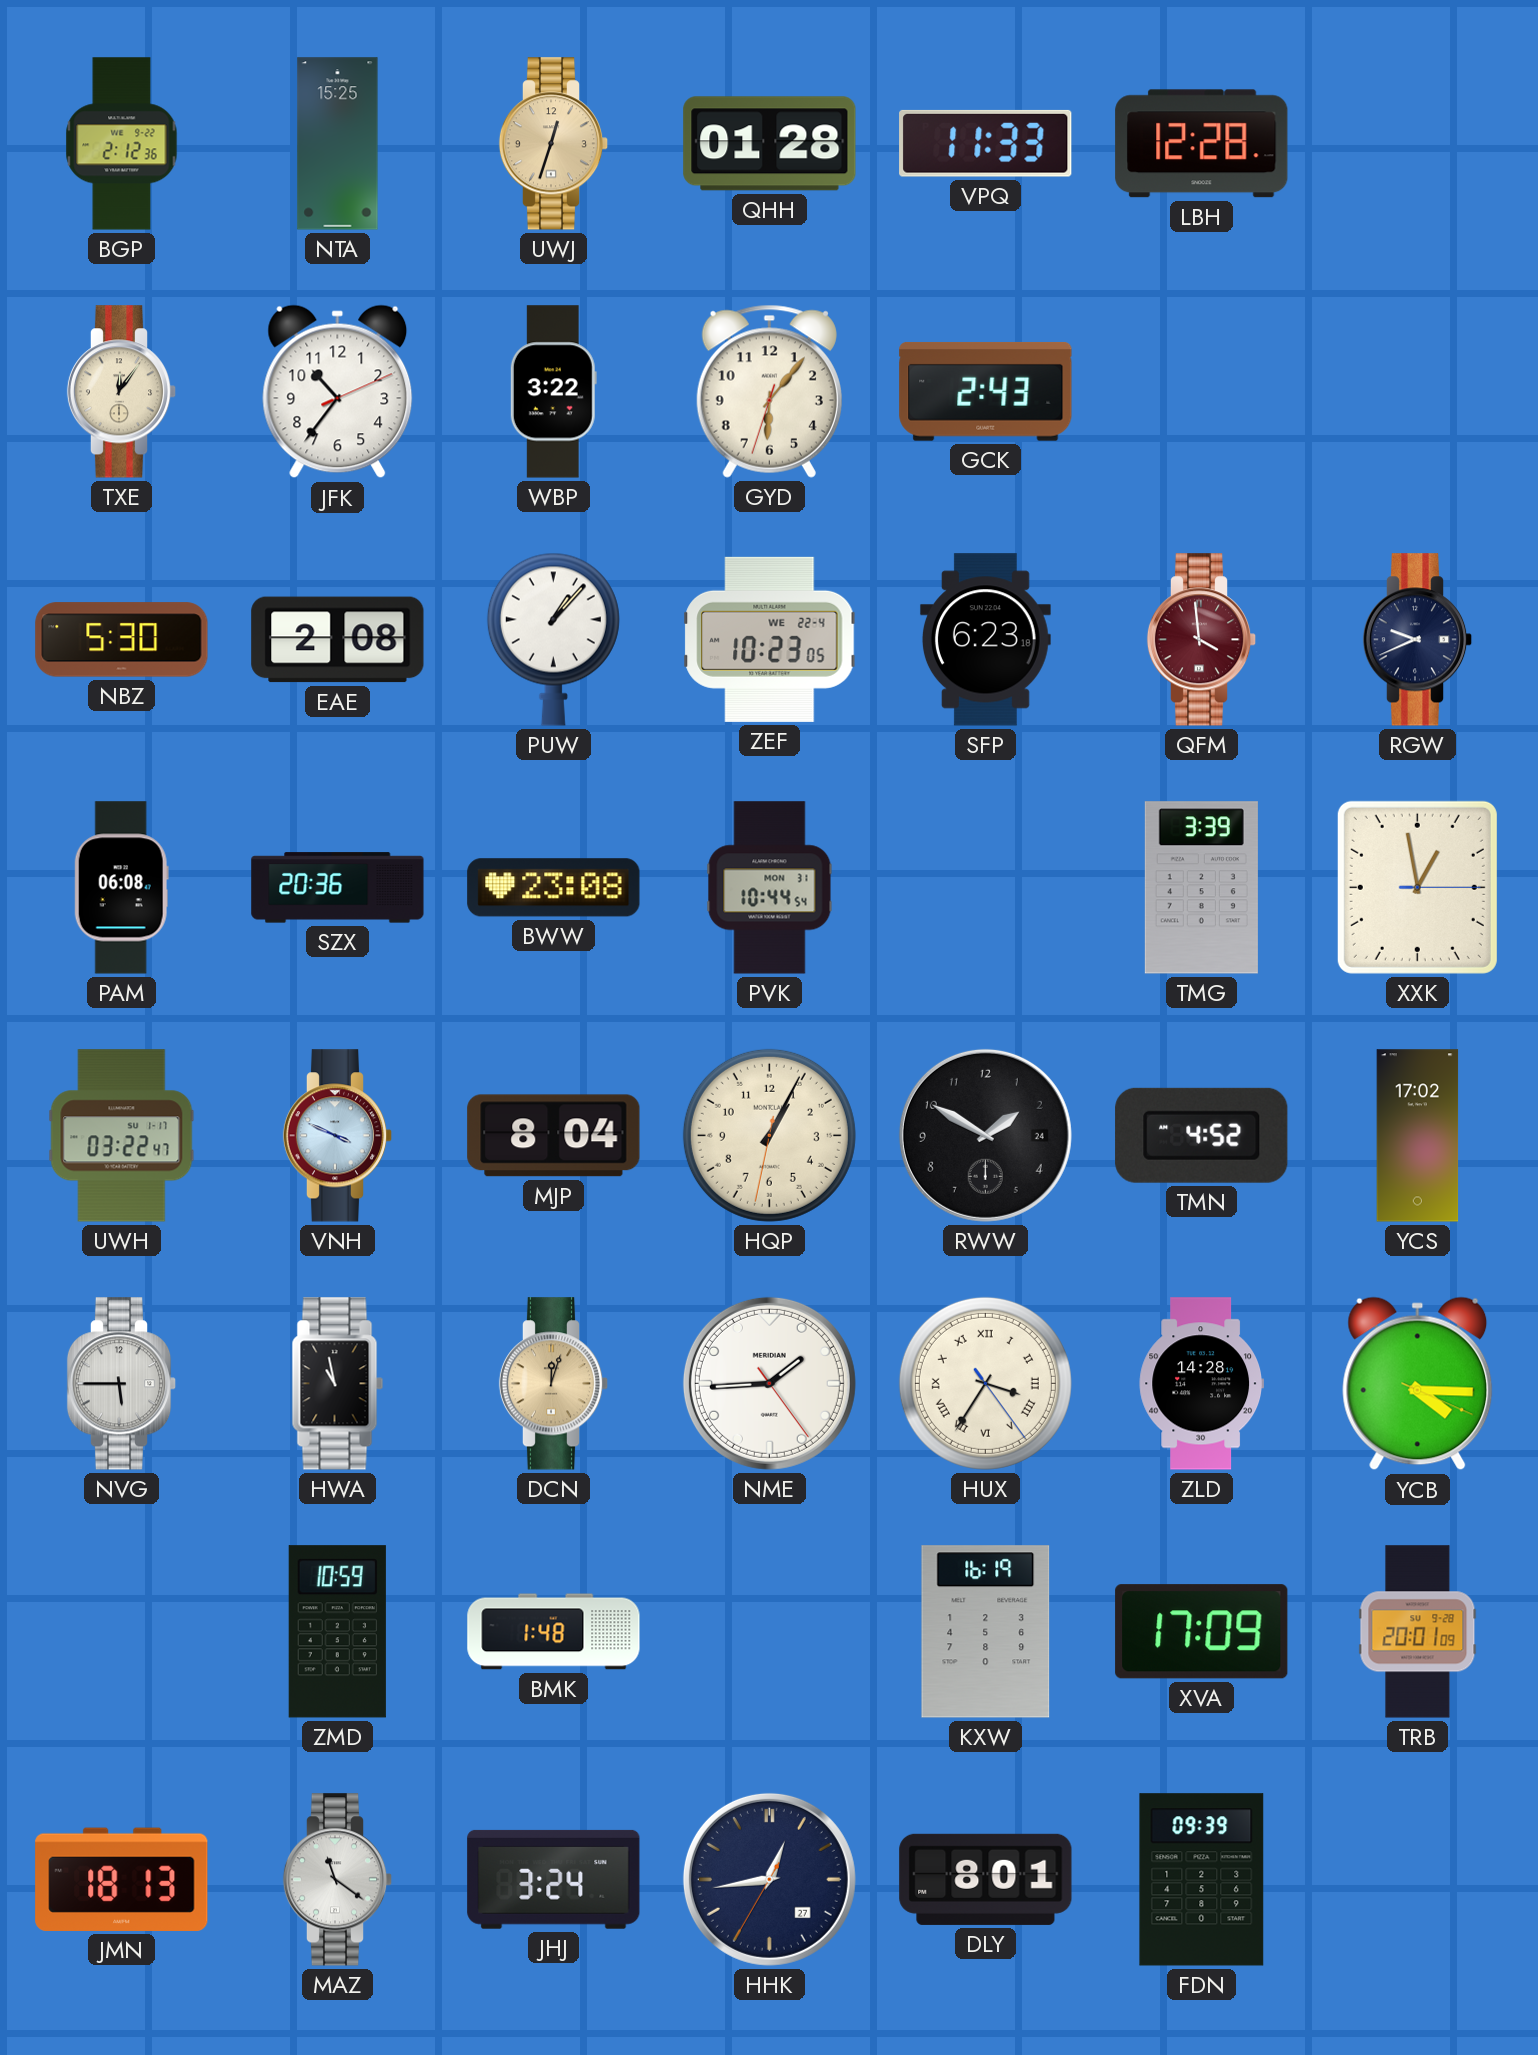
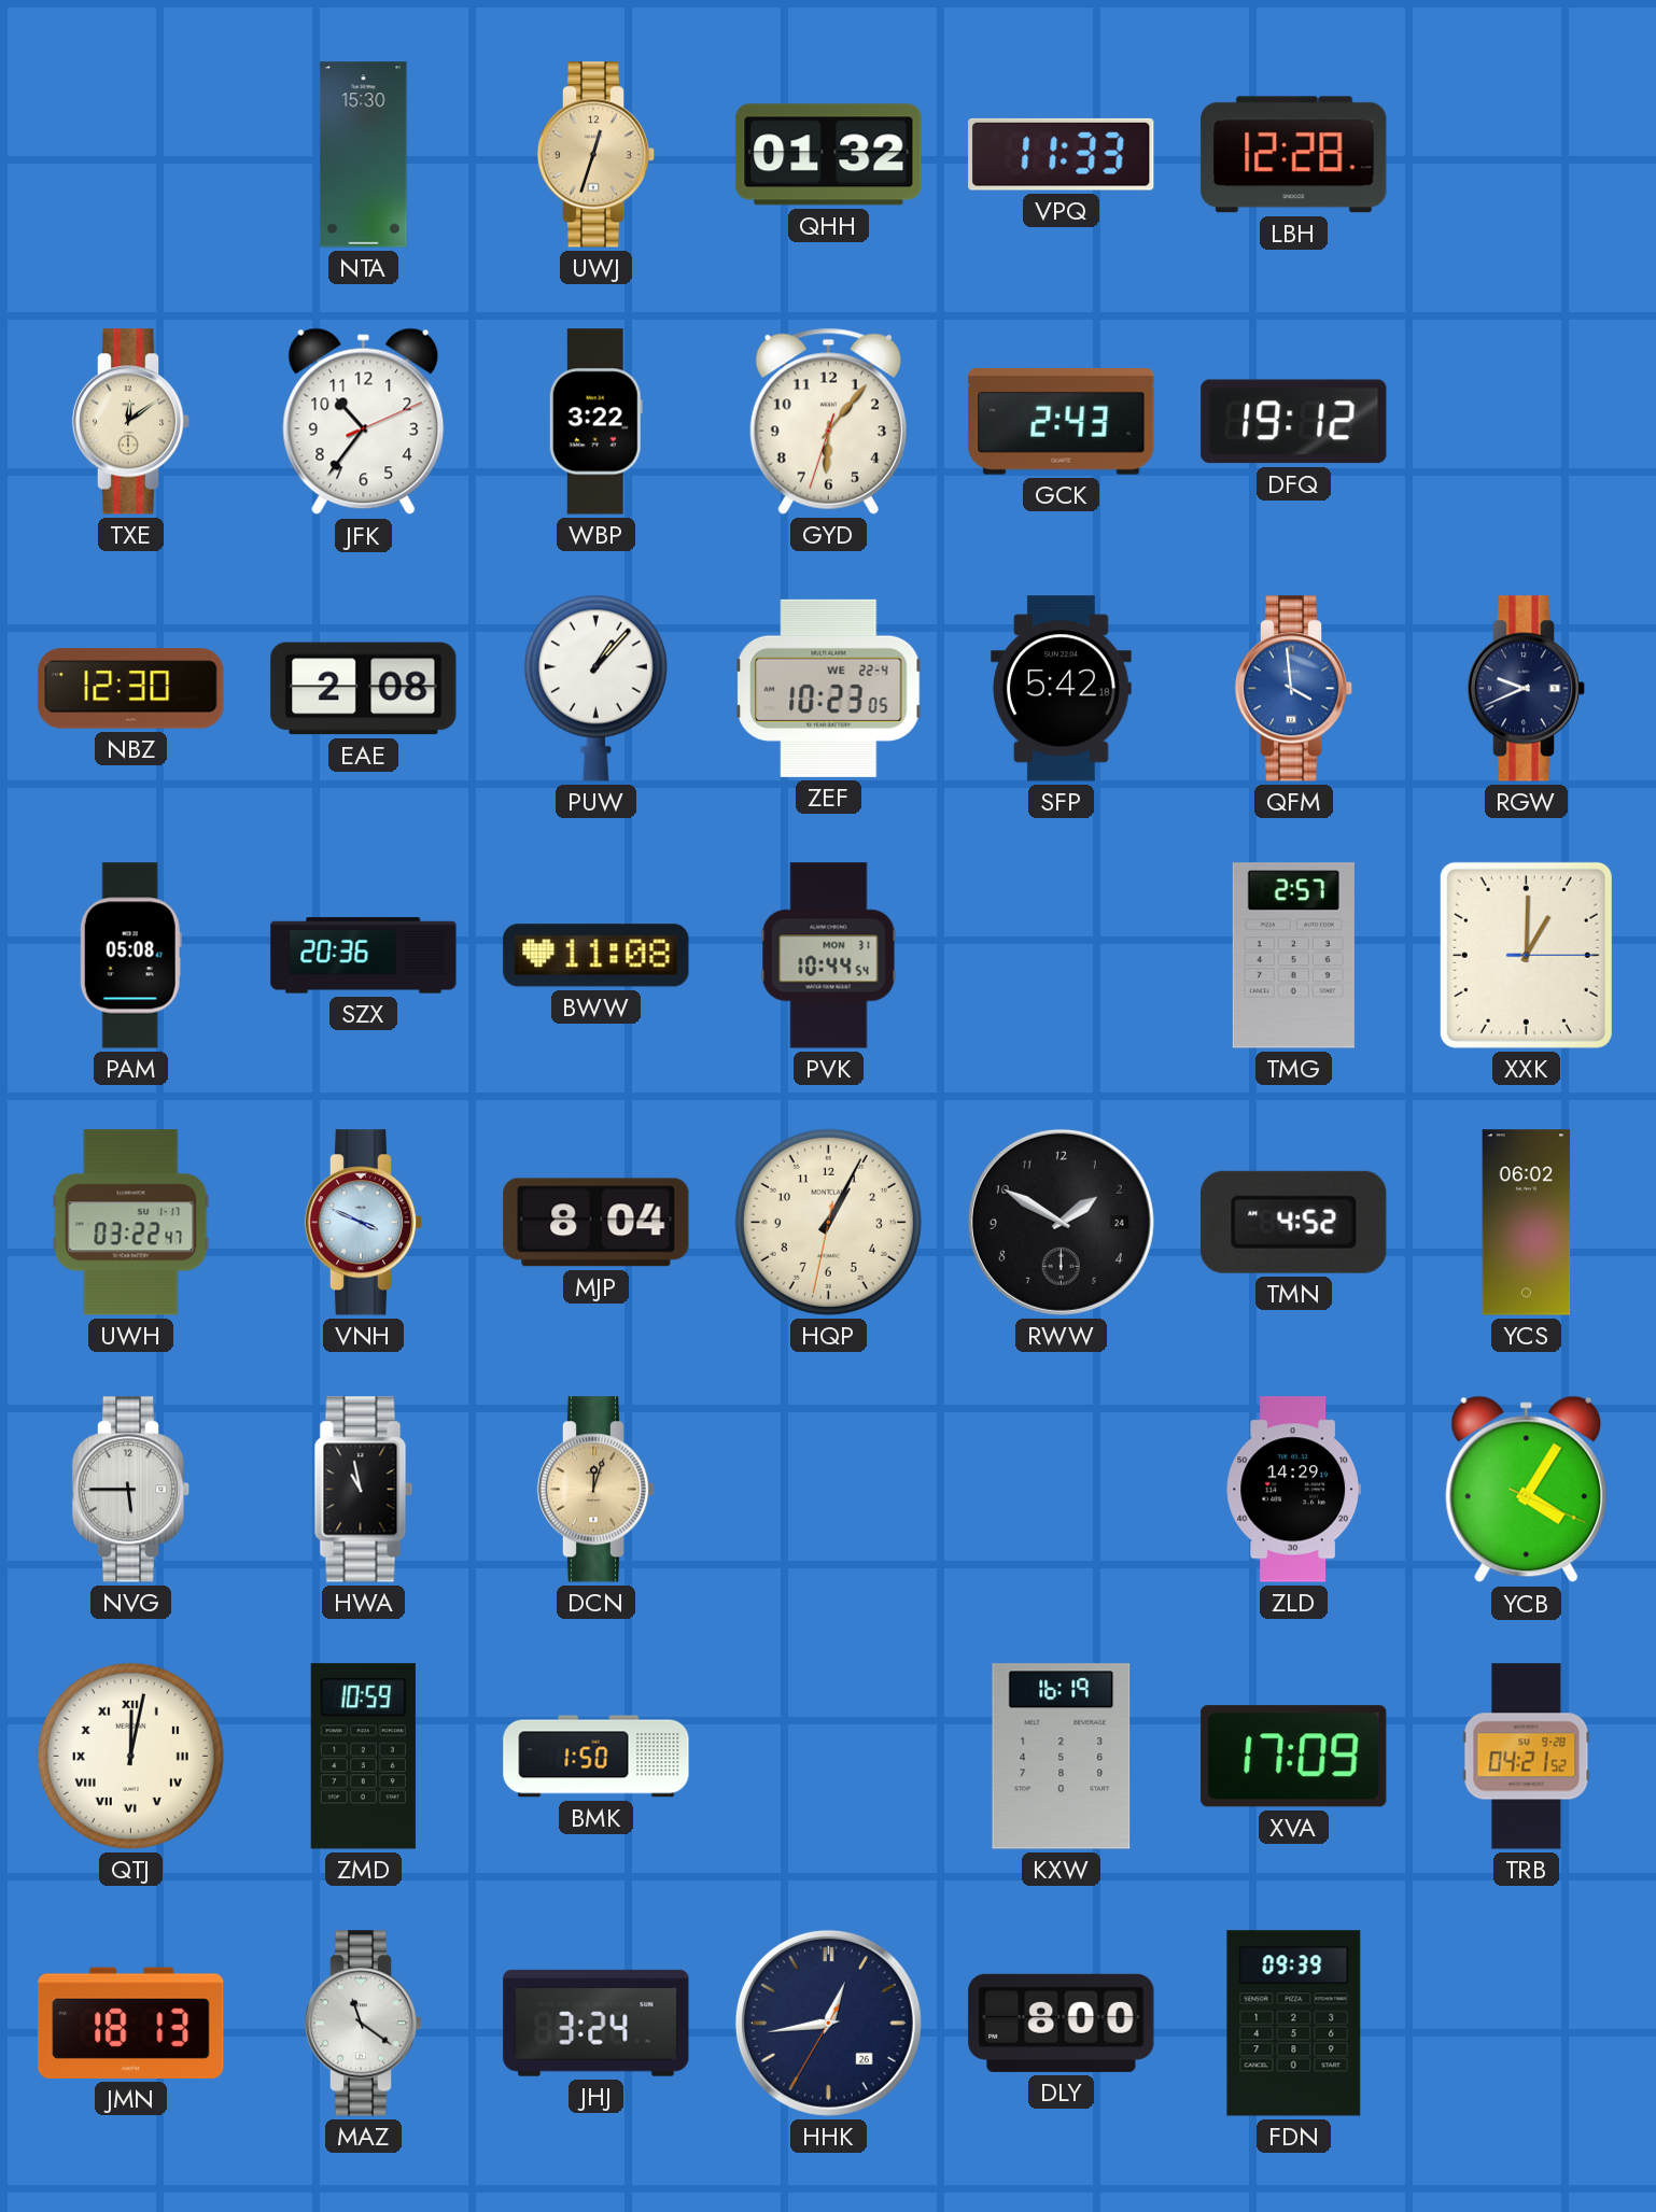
BGP: 2:12 -> none
NTA: 15:25 -> 15:30
QHH: 01:28 -> 01:32
TXE: 12:06 -> 12:09
DFQ: none -> 19:12
NBZ: 5:30 -> 12:30
SFP: 6:23 -> 5:42
QFM dial: burgundy -> blue
PAM: 06:08 -> 05:08
BWW: 23:08 -> 11:08
TMG: 3:39 -> 2:57
XXK: 12:58 -> 1:00
YCS: 17:02 -> 06:02
NME: 1:44 -> none
HUX: 3:35 -> none
ZLD: 14:28 -> 14:29
YCB: 4:15 -> 4:05
QTJ: none -> 12:02
BMK: 1:48 -> 1:50
TRB: 20:01 -> 04:21
HHK date: 27 -> 26
DLY: 8:01 -> 8:00
